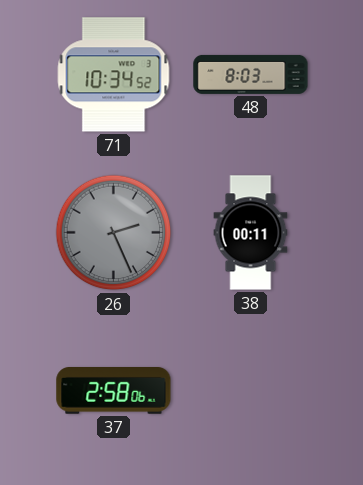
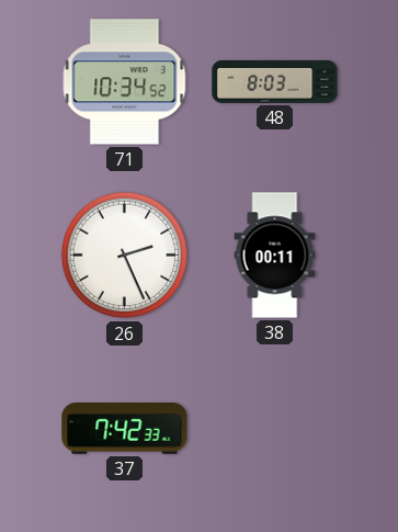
26 dial: grey -> white
37: 2:58 -> 7:42
